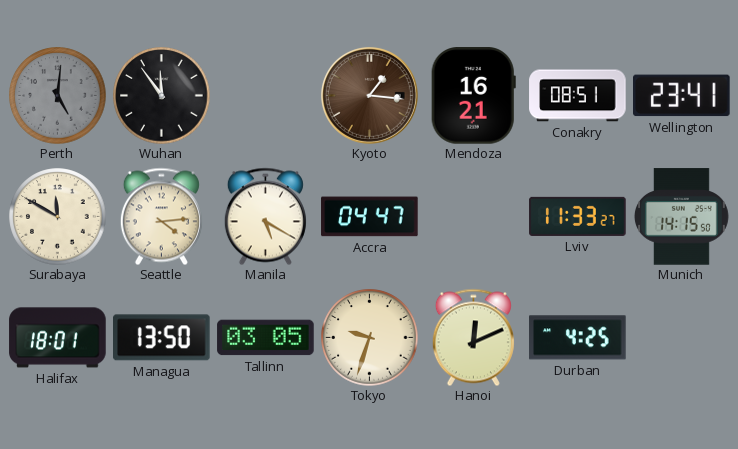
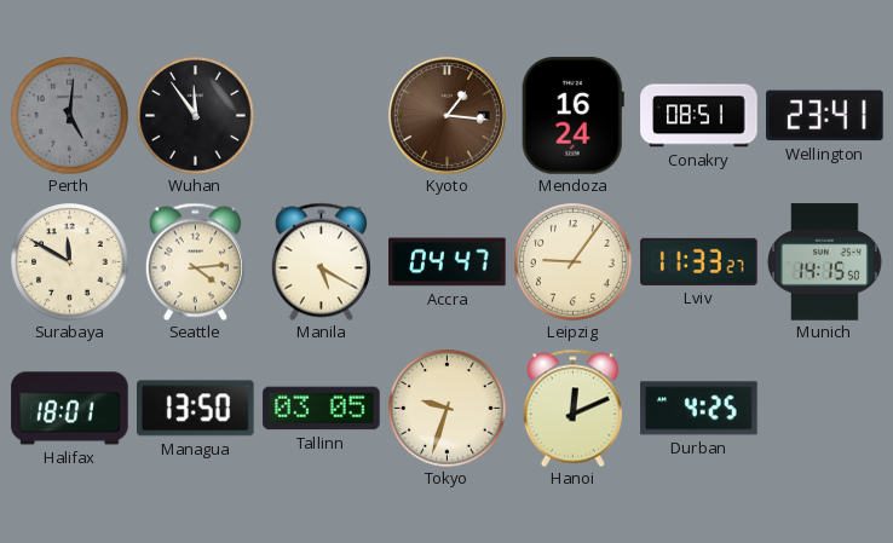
Mendoza: 16:21 -> 16:24
Leipzig: none -> 9:06
